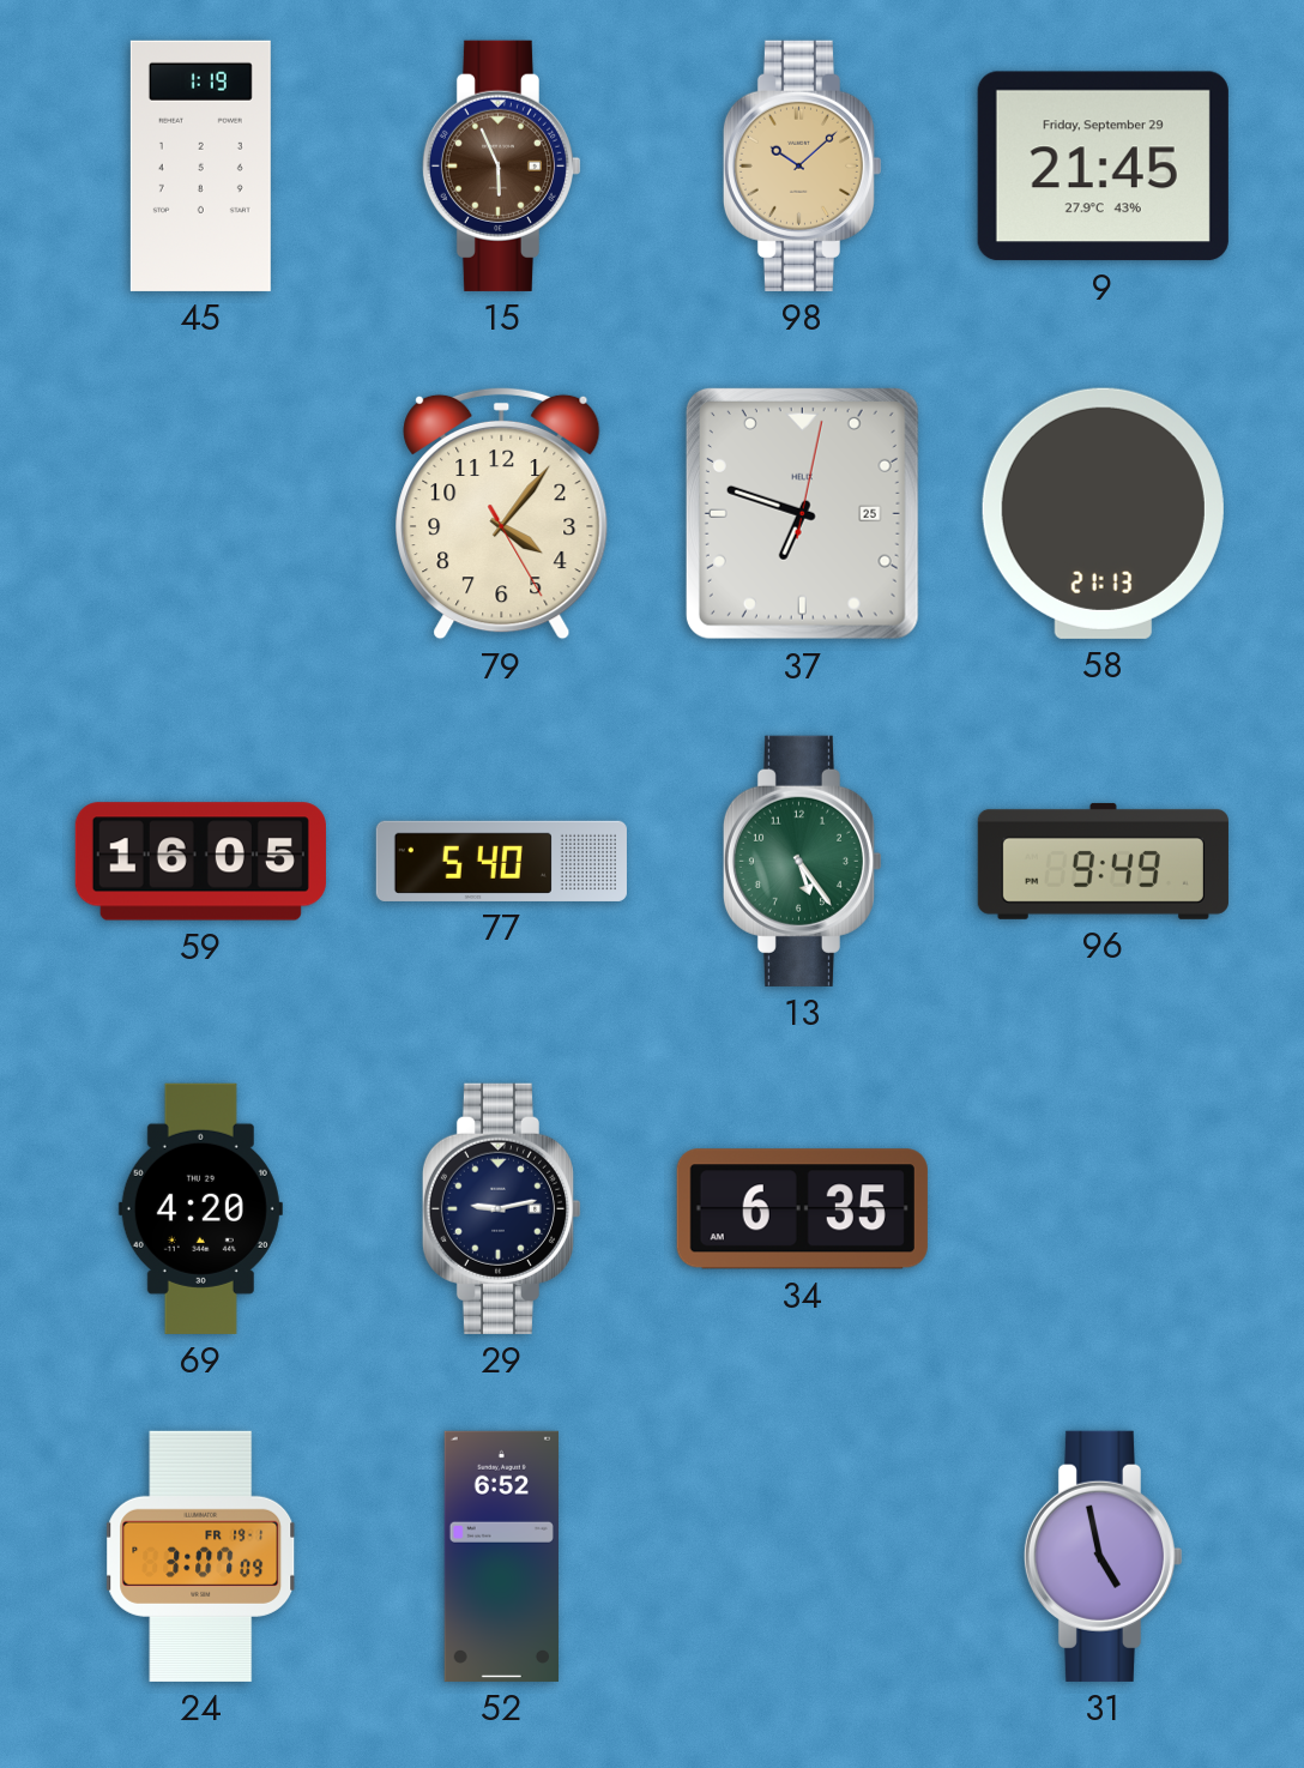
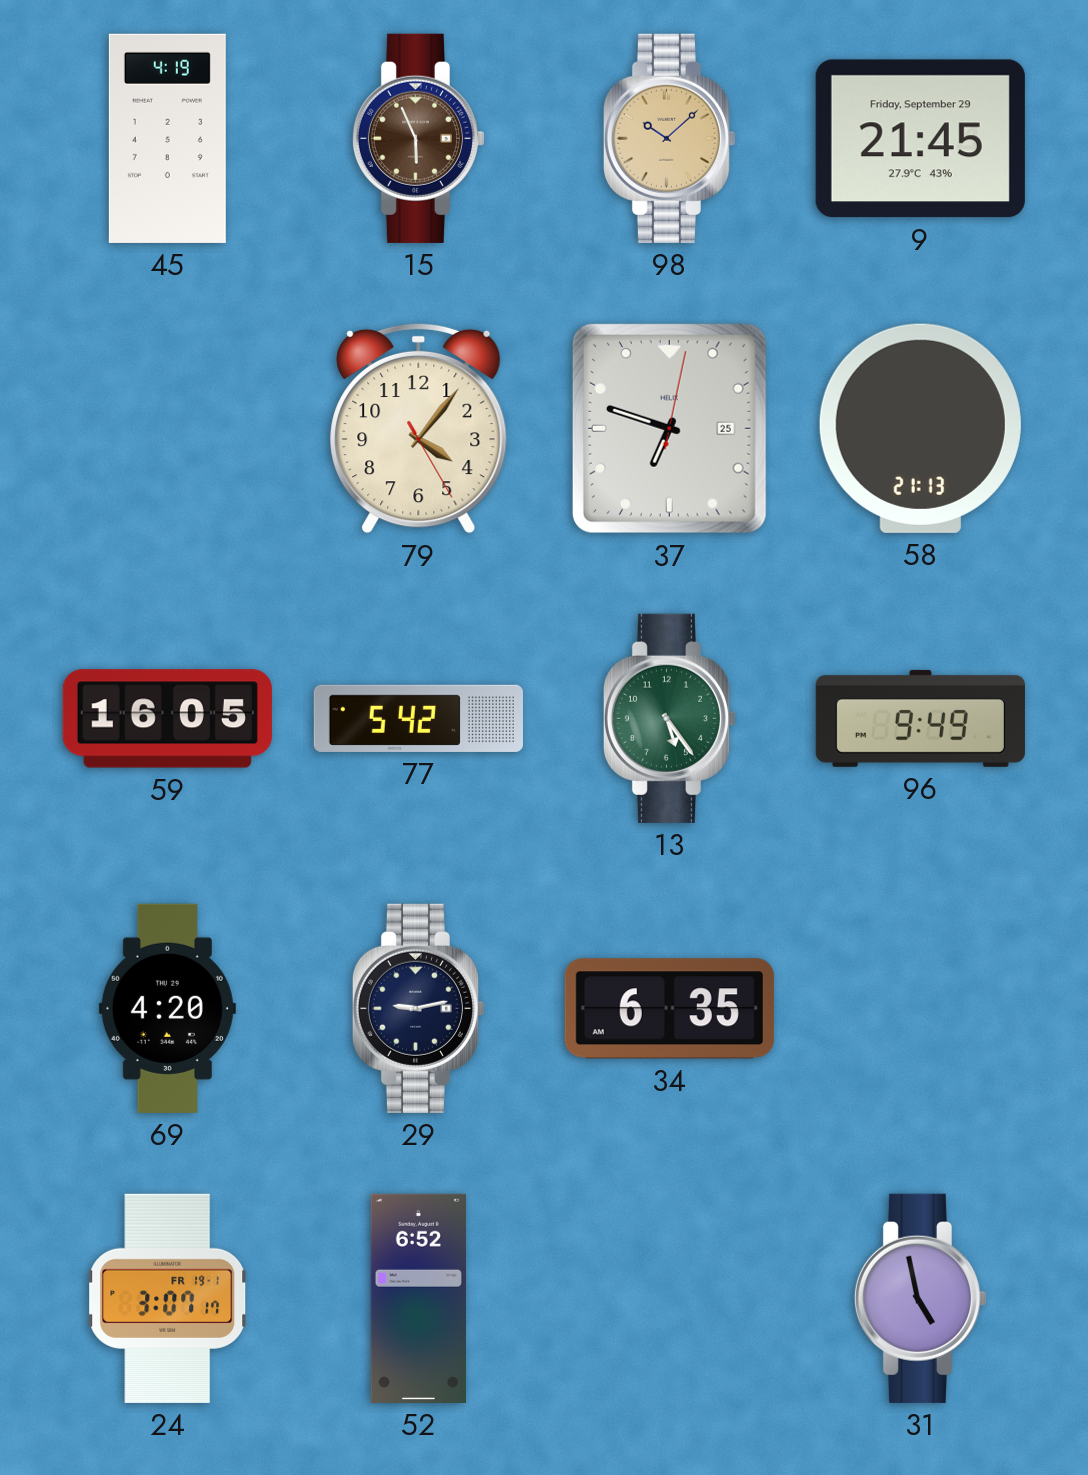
45: 1:19 -> 4:19
77: 5:40 -> 5:42
24: 3:07:09 -> 3:07:17
